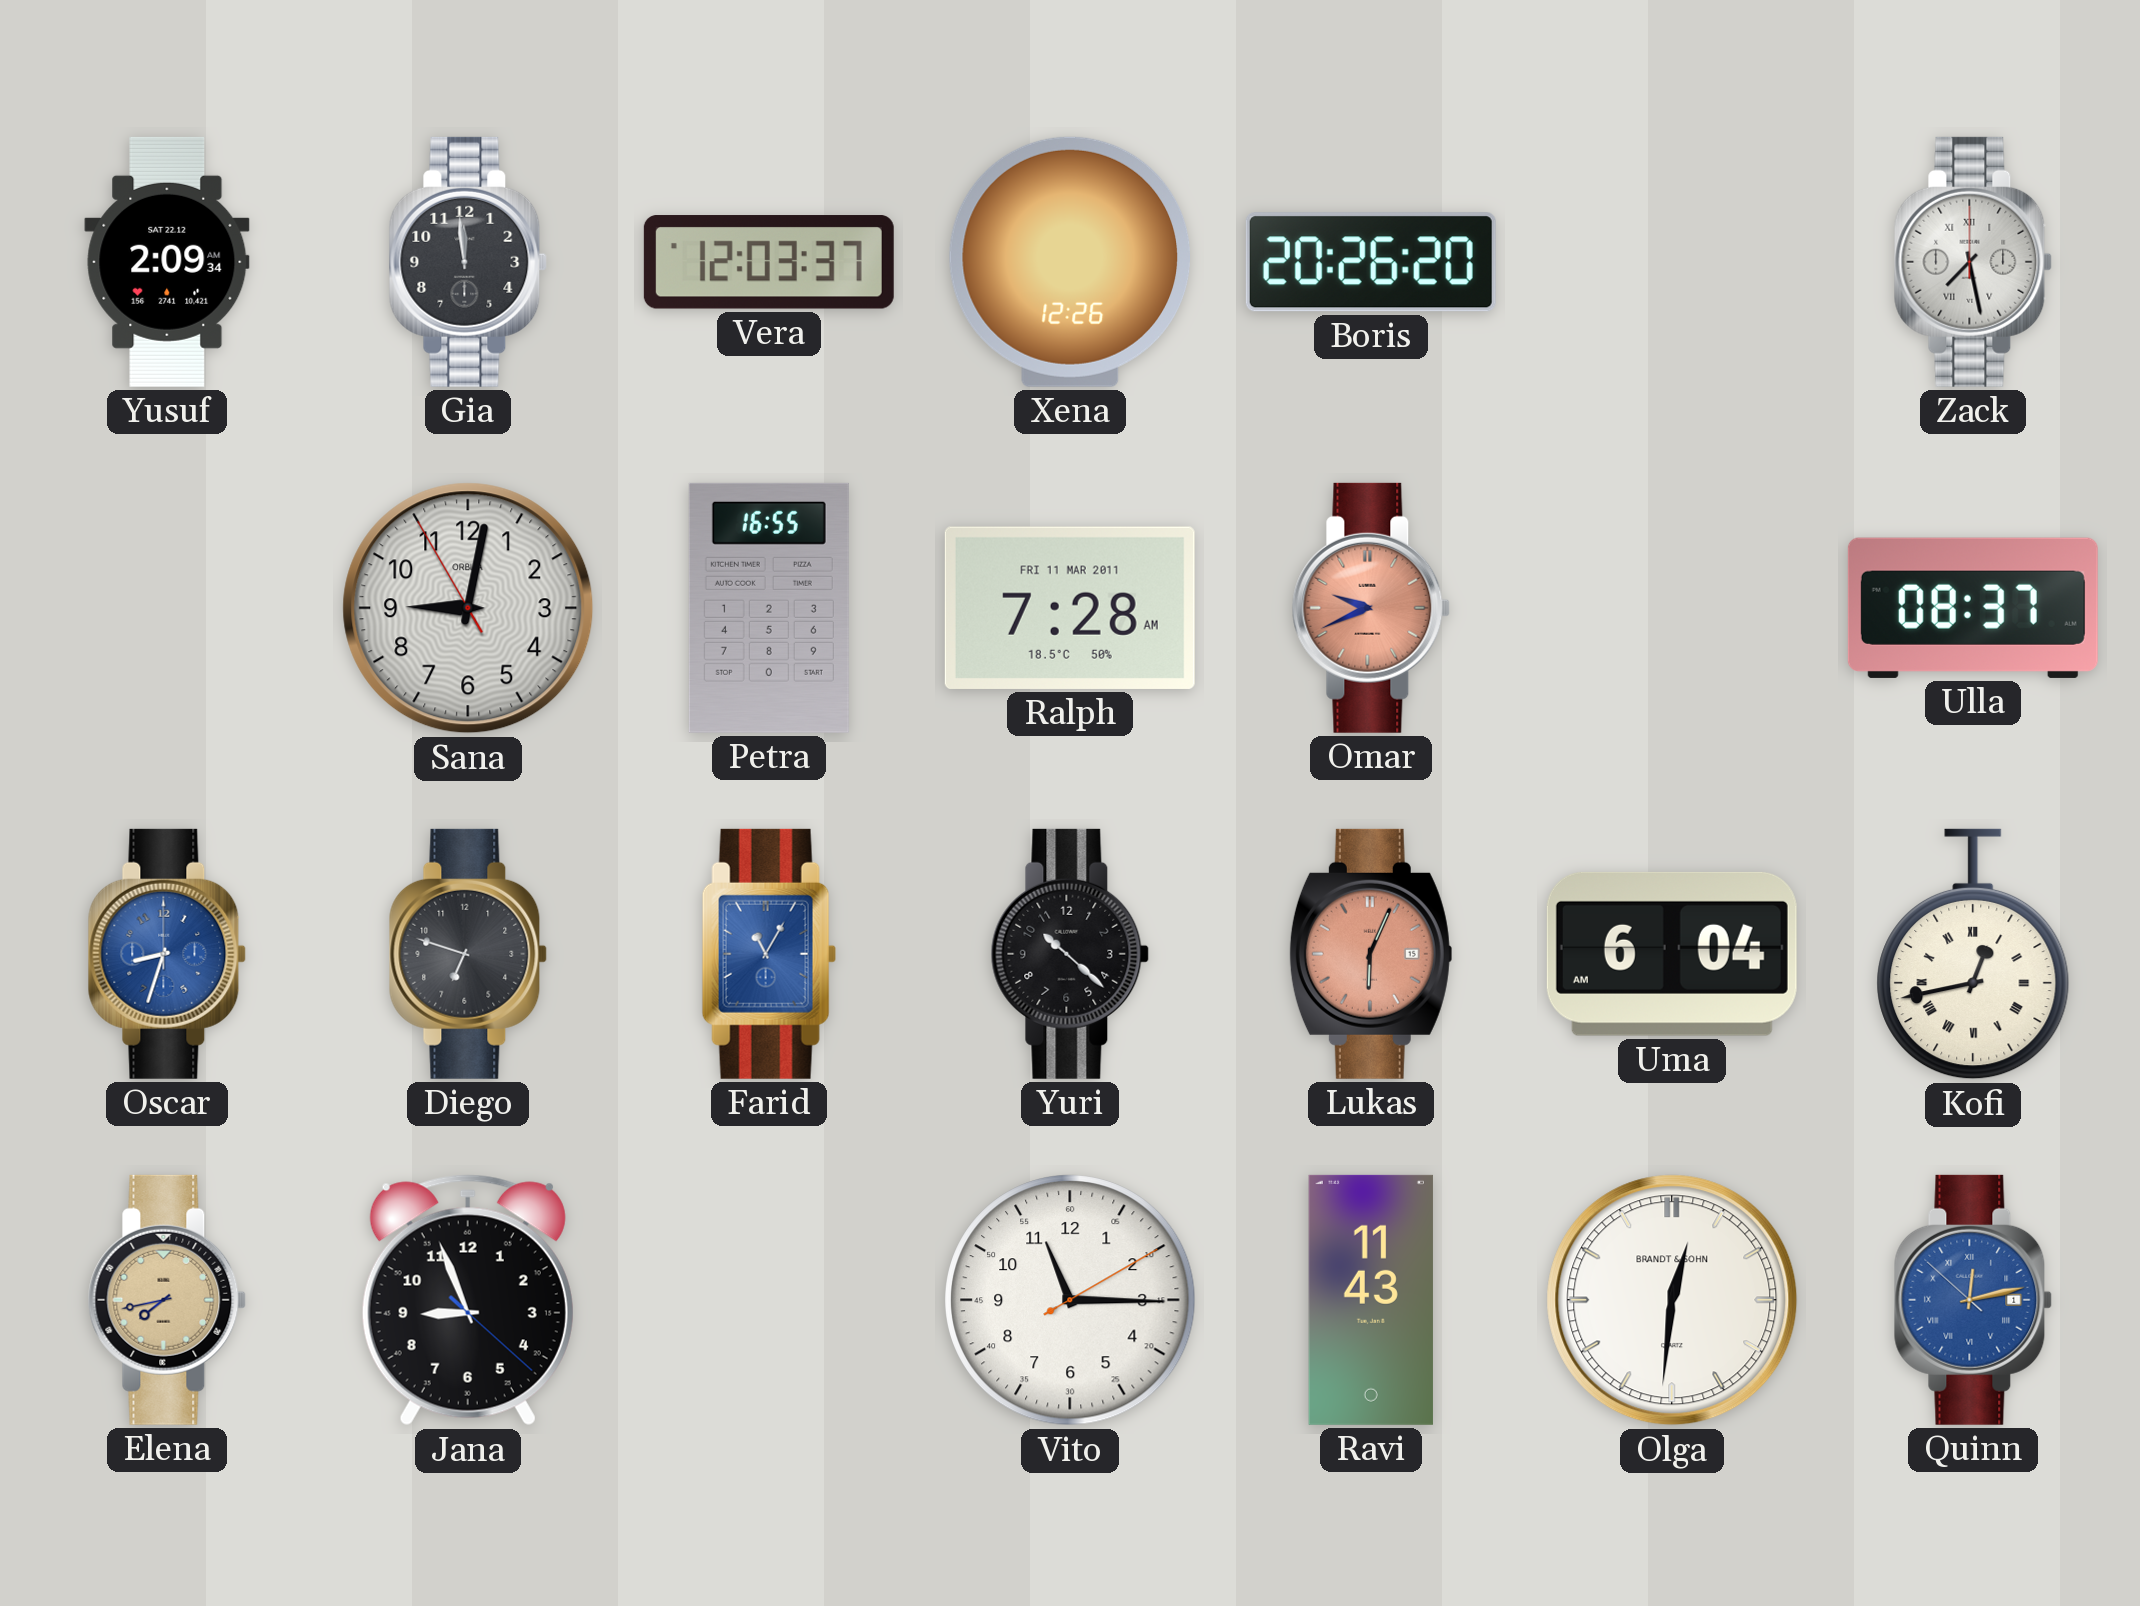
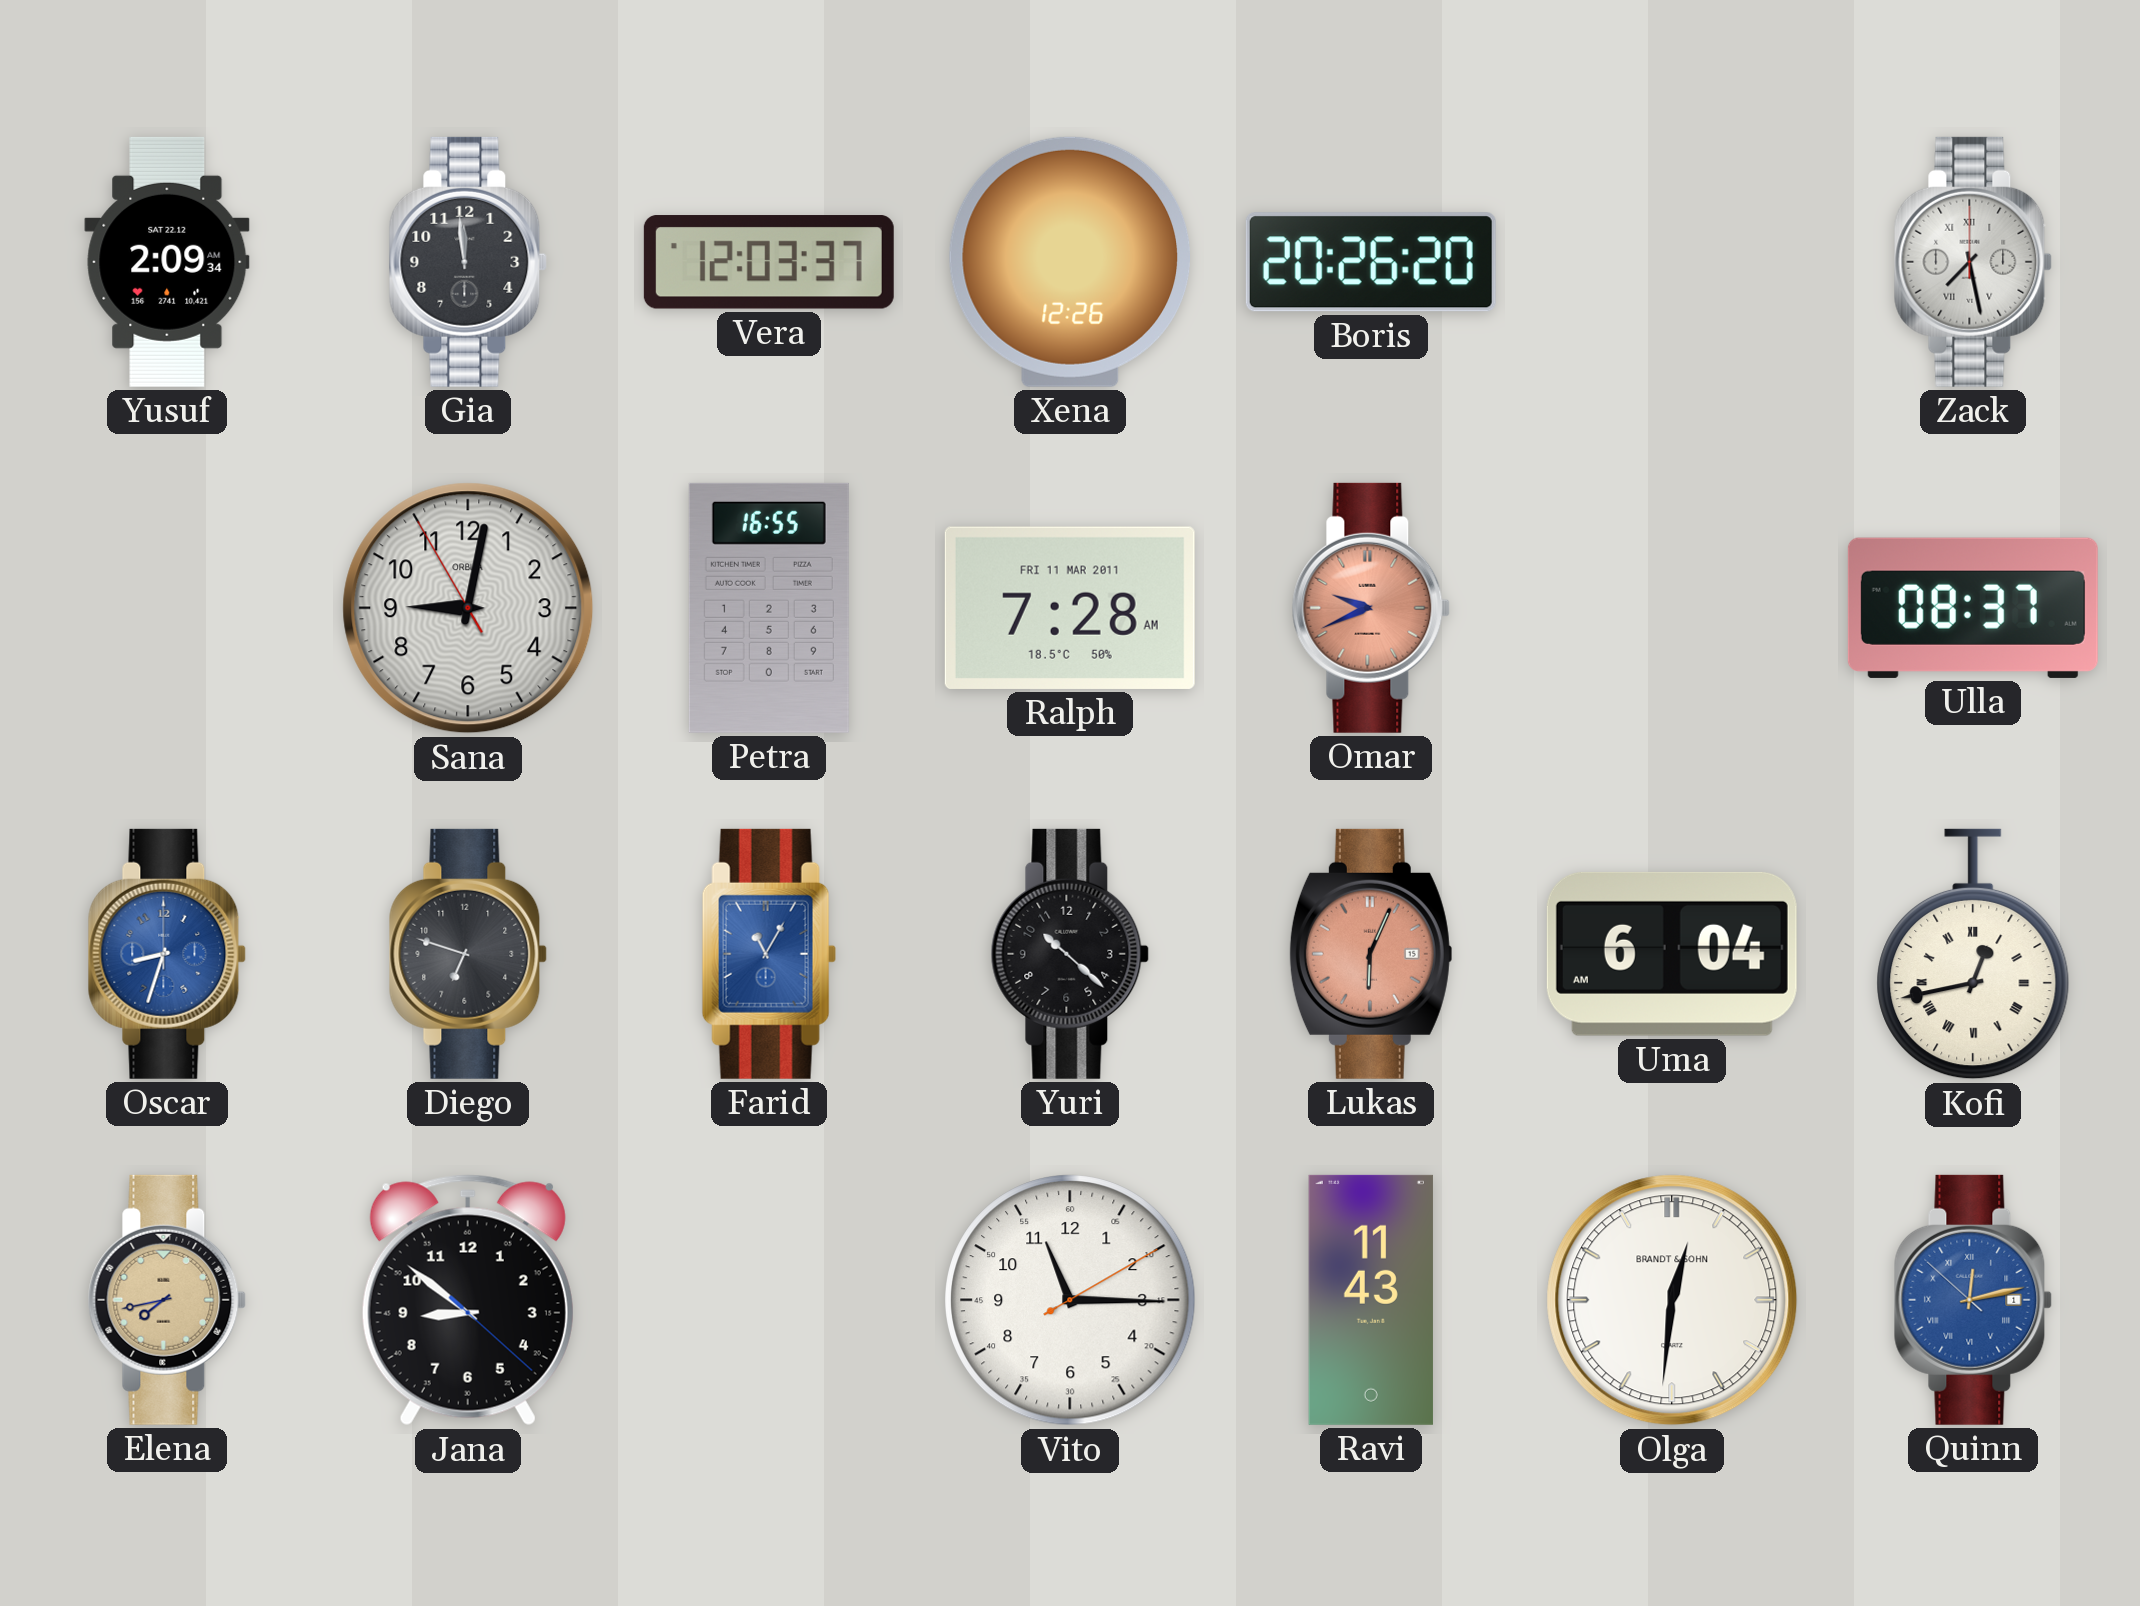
Jana: 8:56 -> 8:51
